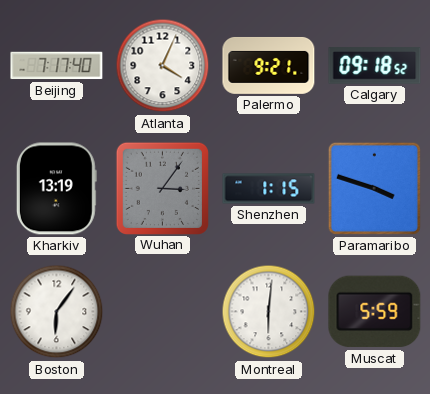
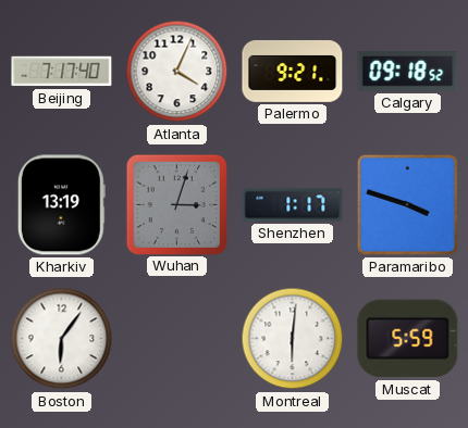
Wuhan: 3:06 -> 3:03
Shenzhen: 1:15 -> 1:17
